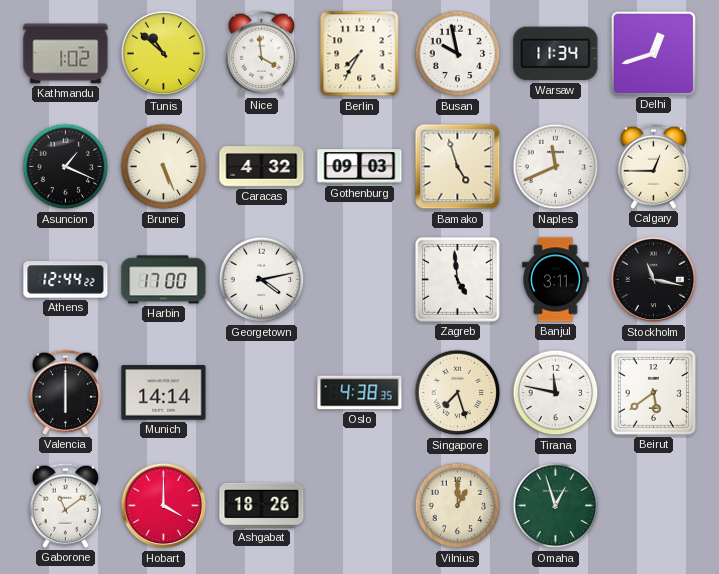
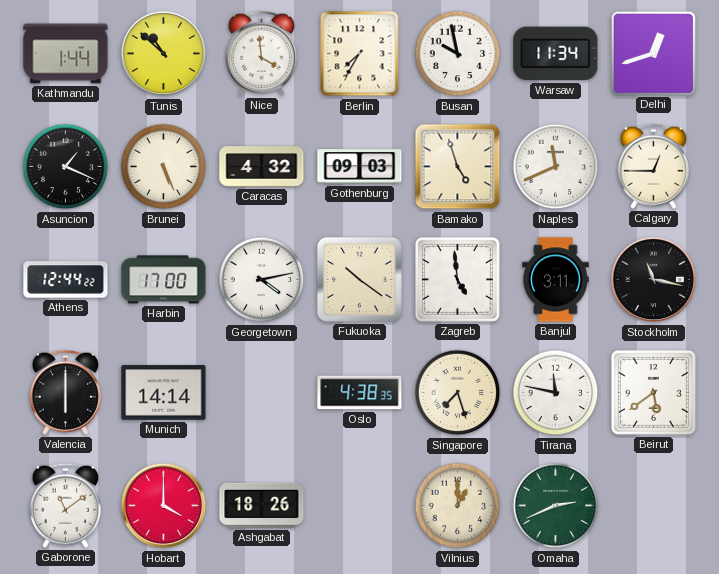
Kathmandu: 1:02 -> 1:44
Fukuoka: none -> 10:21
Omaha: 12:57 -> 2:41
